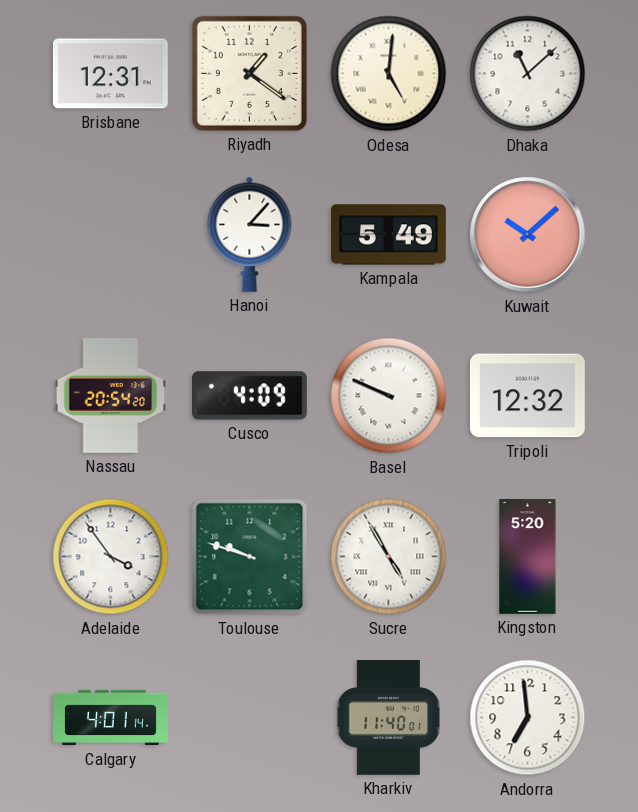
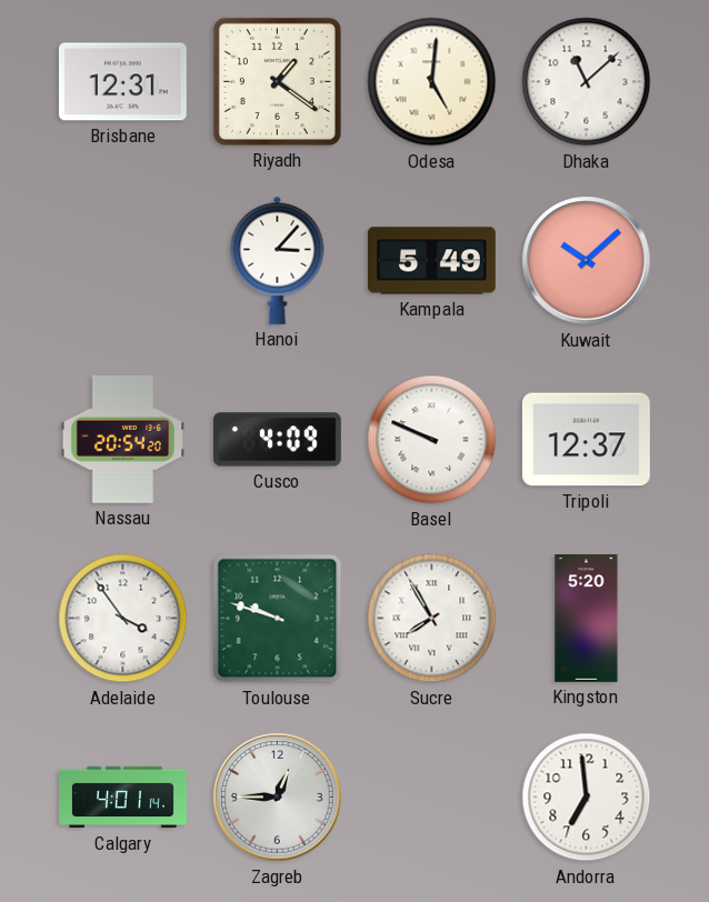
Tripoli: 12:32 -> 12:37
Sucre: 4:55 -> 7:55
Zagreb: none -> 12:45
Kharkiv: 11:40 -> none
